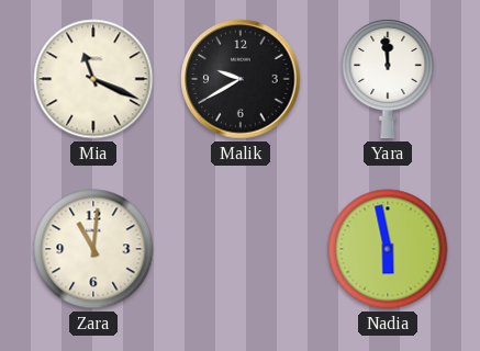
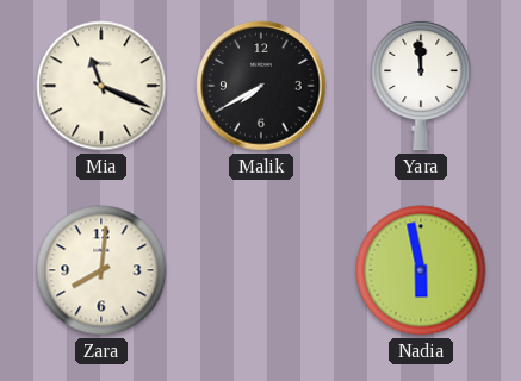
Malik: 9:40 -> 7:40
Zara: 11:01 -> 8:01
